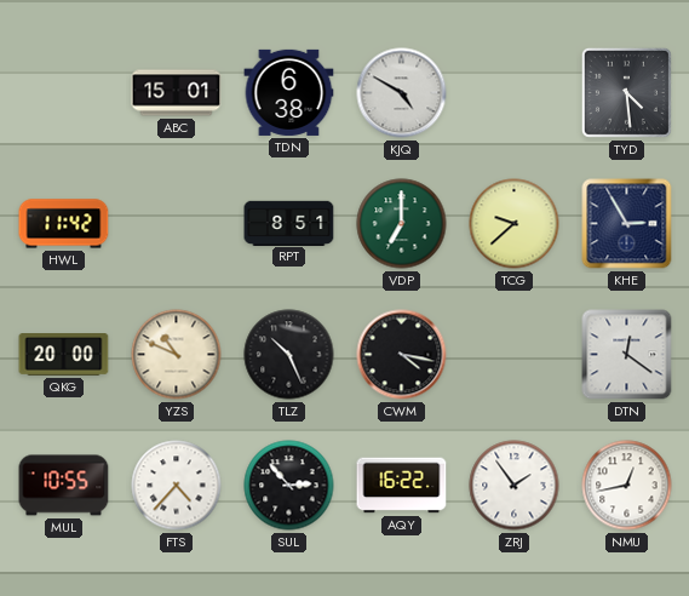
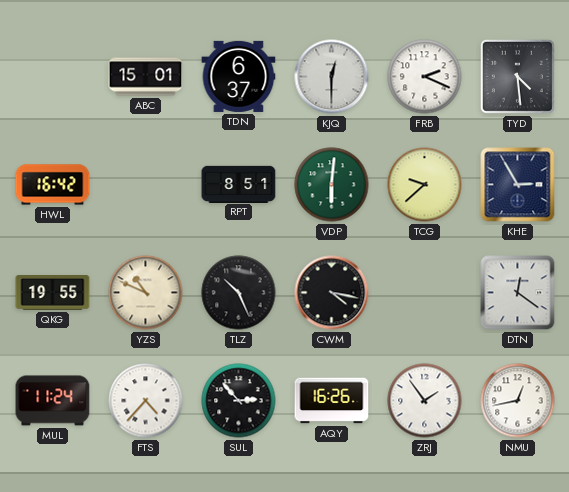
TDN: 6:38 -> 6:37
KJQ: 4:50 -> 12:30
FRB: none -> 2:19
HWL: 11:42 -> 16:42
VDP: 7:00 -> 6:01
QKG: 20:00 -> 19:55
MUL: 10:55 -> 11:24
AQY: 16:22 -> 16:26
